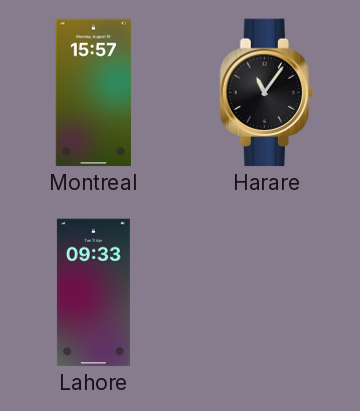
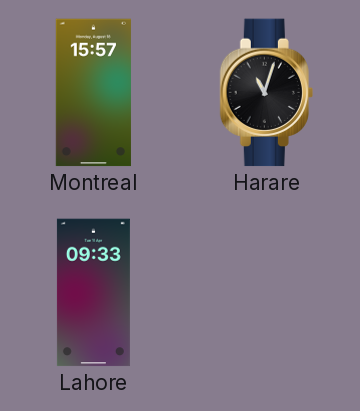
Harare: 11:06 -> 11:03
